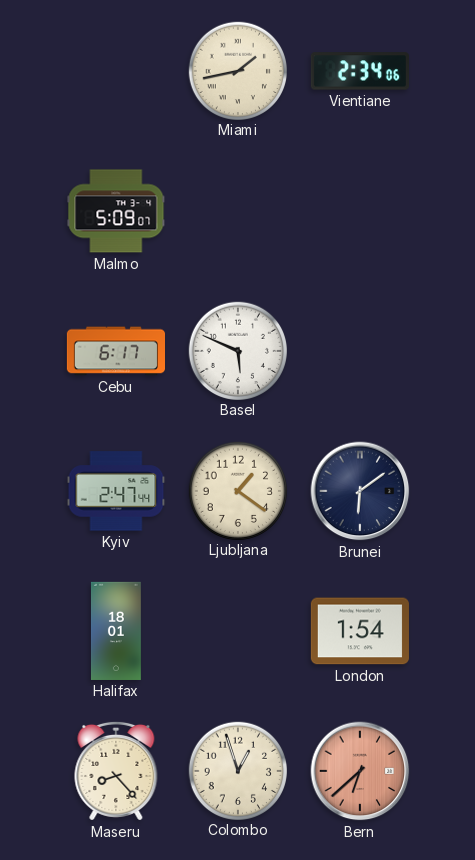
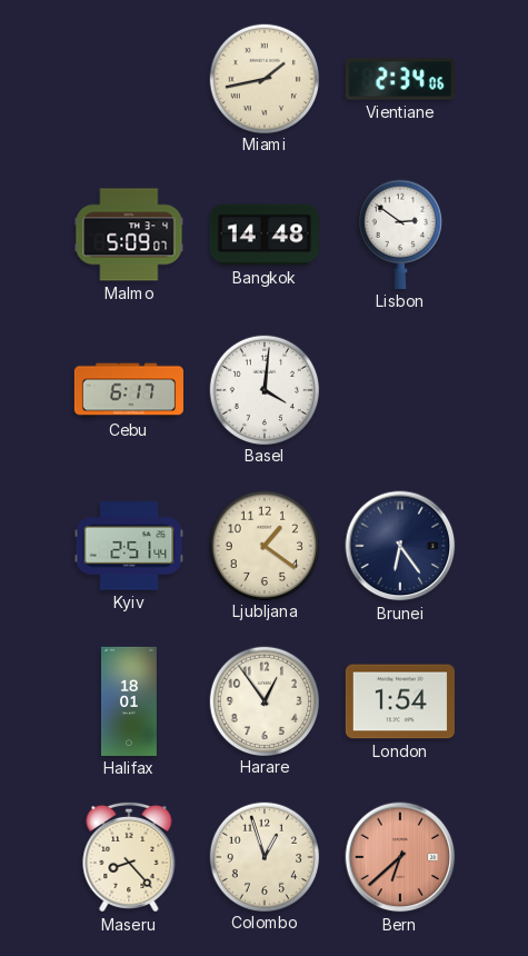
Bangkok: none -> 14:48
Lisbon: none -> 2:51
Basel: 5:49 -> 4:01
Kyiv: 2:47 -> 2:51
Brunei: 6:09 -> 6:24
Harare: none -> 12:54
